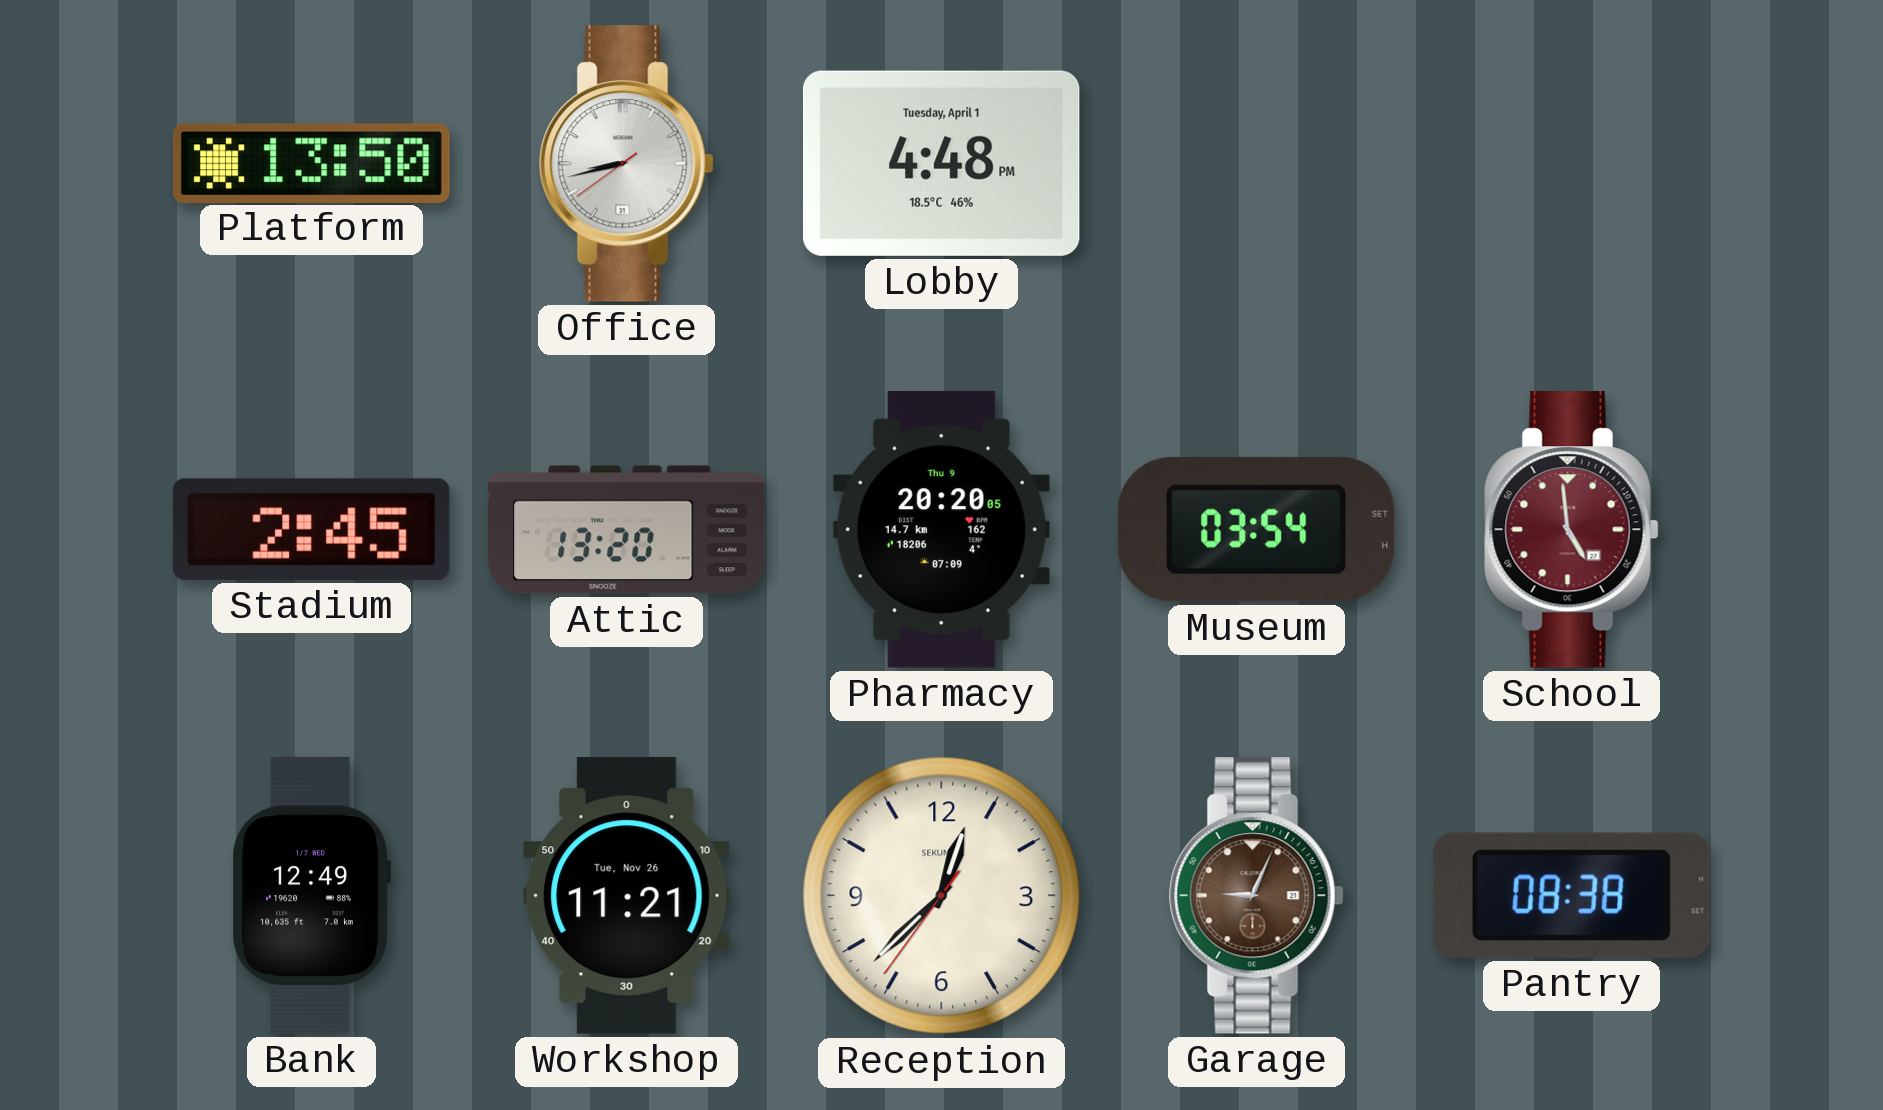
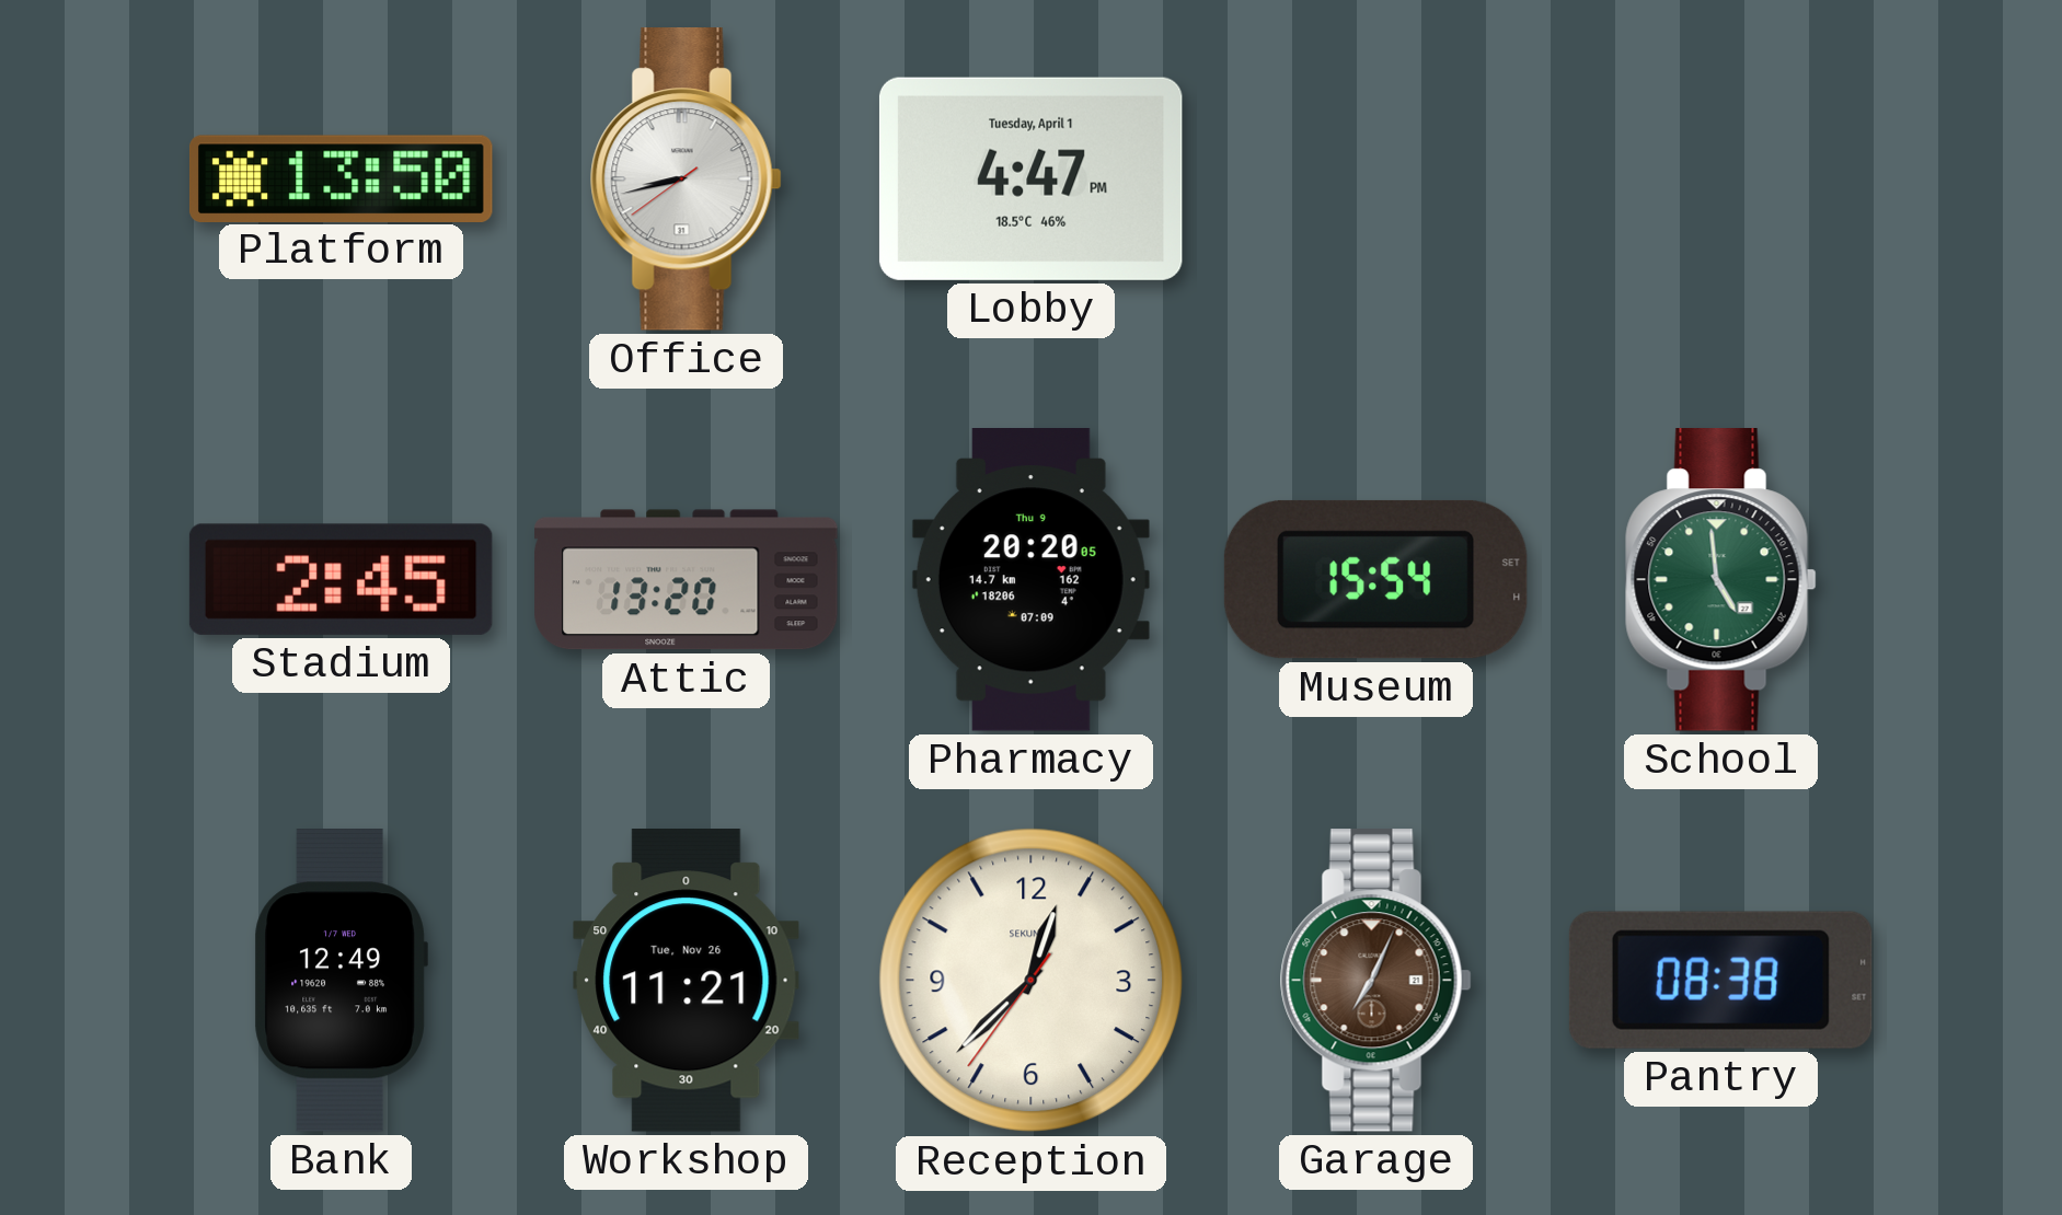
Lobby: 4:48 -> 4:47
Museum: 03:54 -> 15:54
School dial: burgundy -> green
Garage: 9:04 -> 7:04
